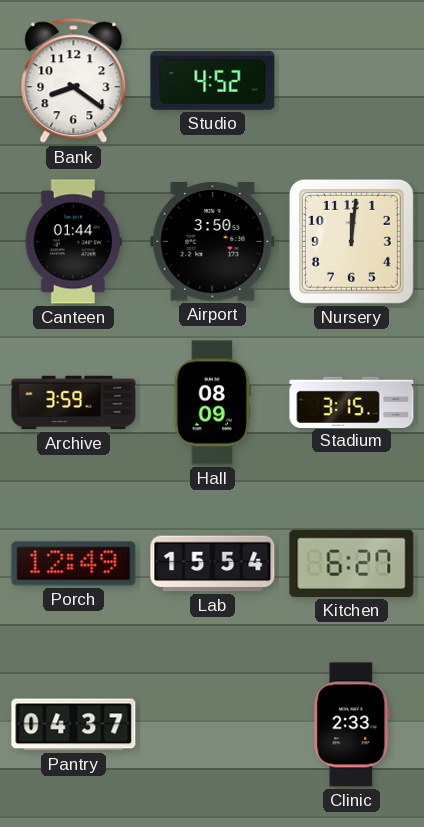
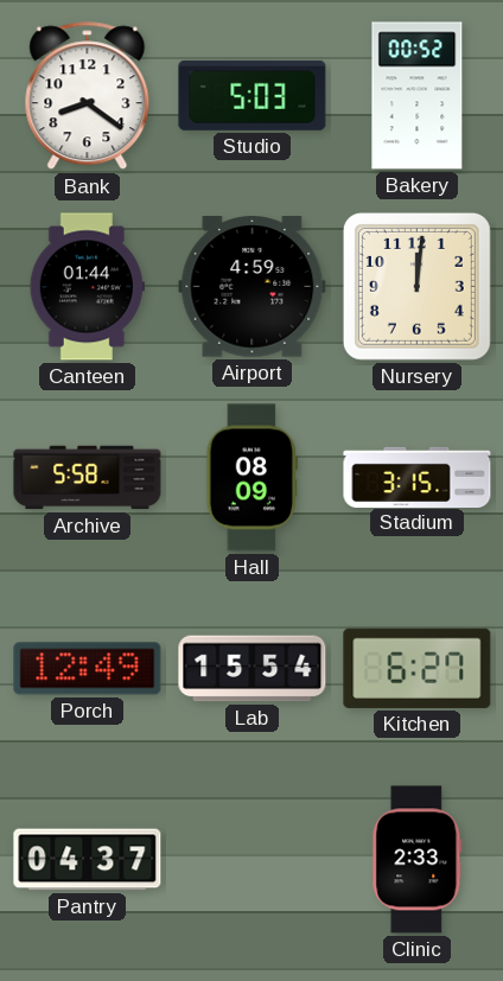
Studio: 4:52 -> 5:03
Bakery: none -> 00:52
Airport: 3:50 -> 4:59
Archive: 3:59 -> 5:58
